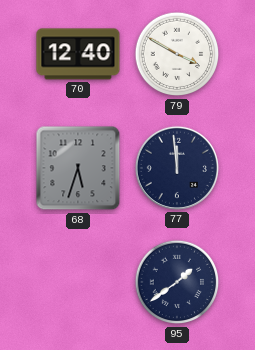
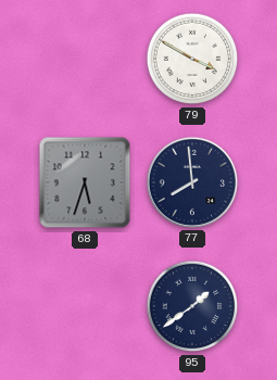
70: 12:40 -> none
77: 11:59 -> 7:59
